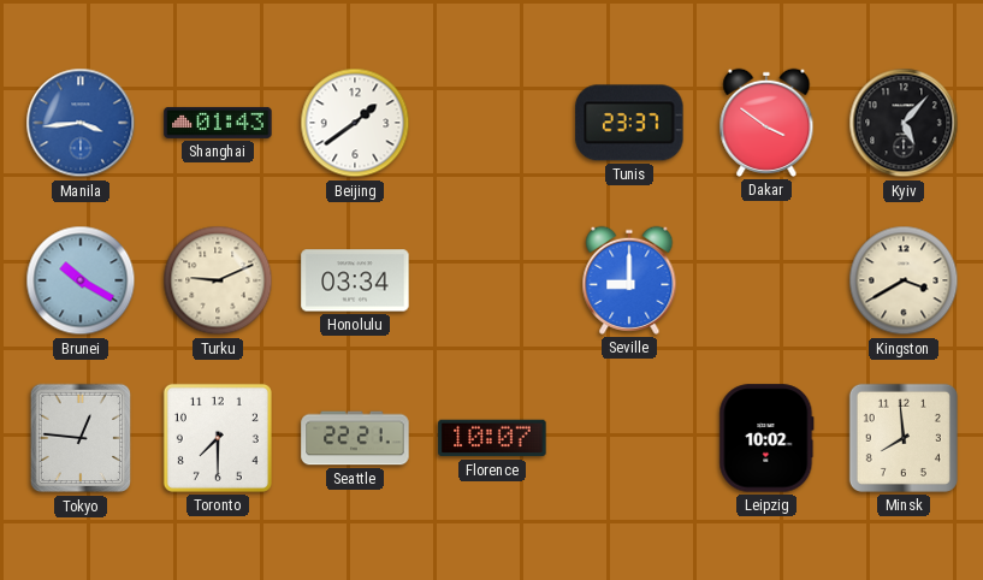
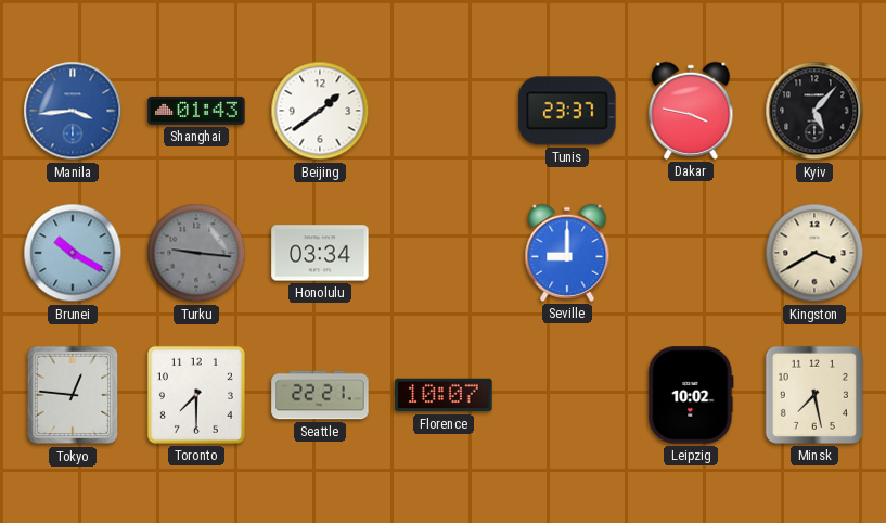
Dakar: 3:51 -> 3:47
Turku: 9:11 -> 9:16
Turku dial: cream -> grey
Minsk: 7:59 -> 7:28
